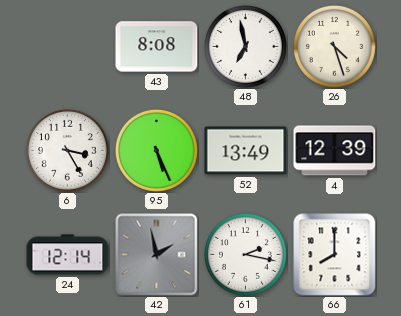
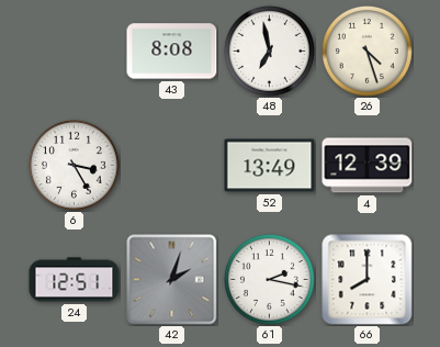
95: 5:26 -> none
24: 12:14 -> 12:51
42: 1:58 -> 2:03
